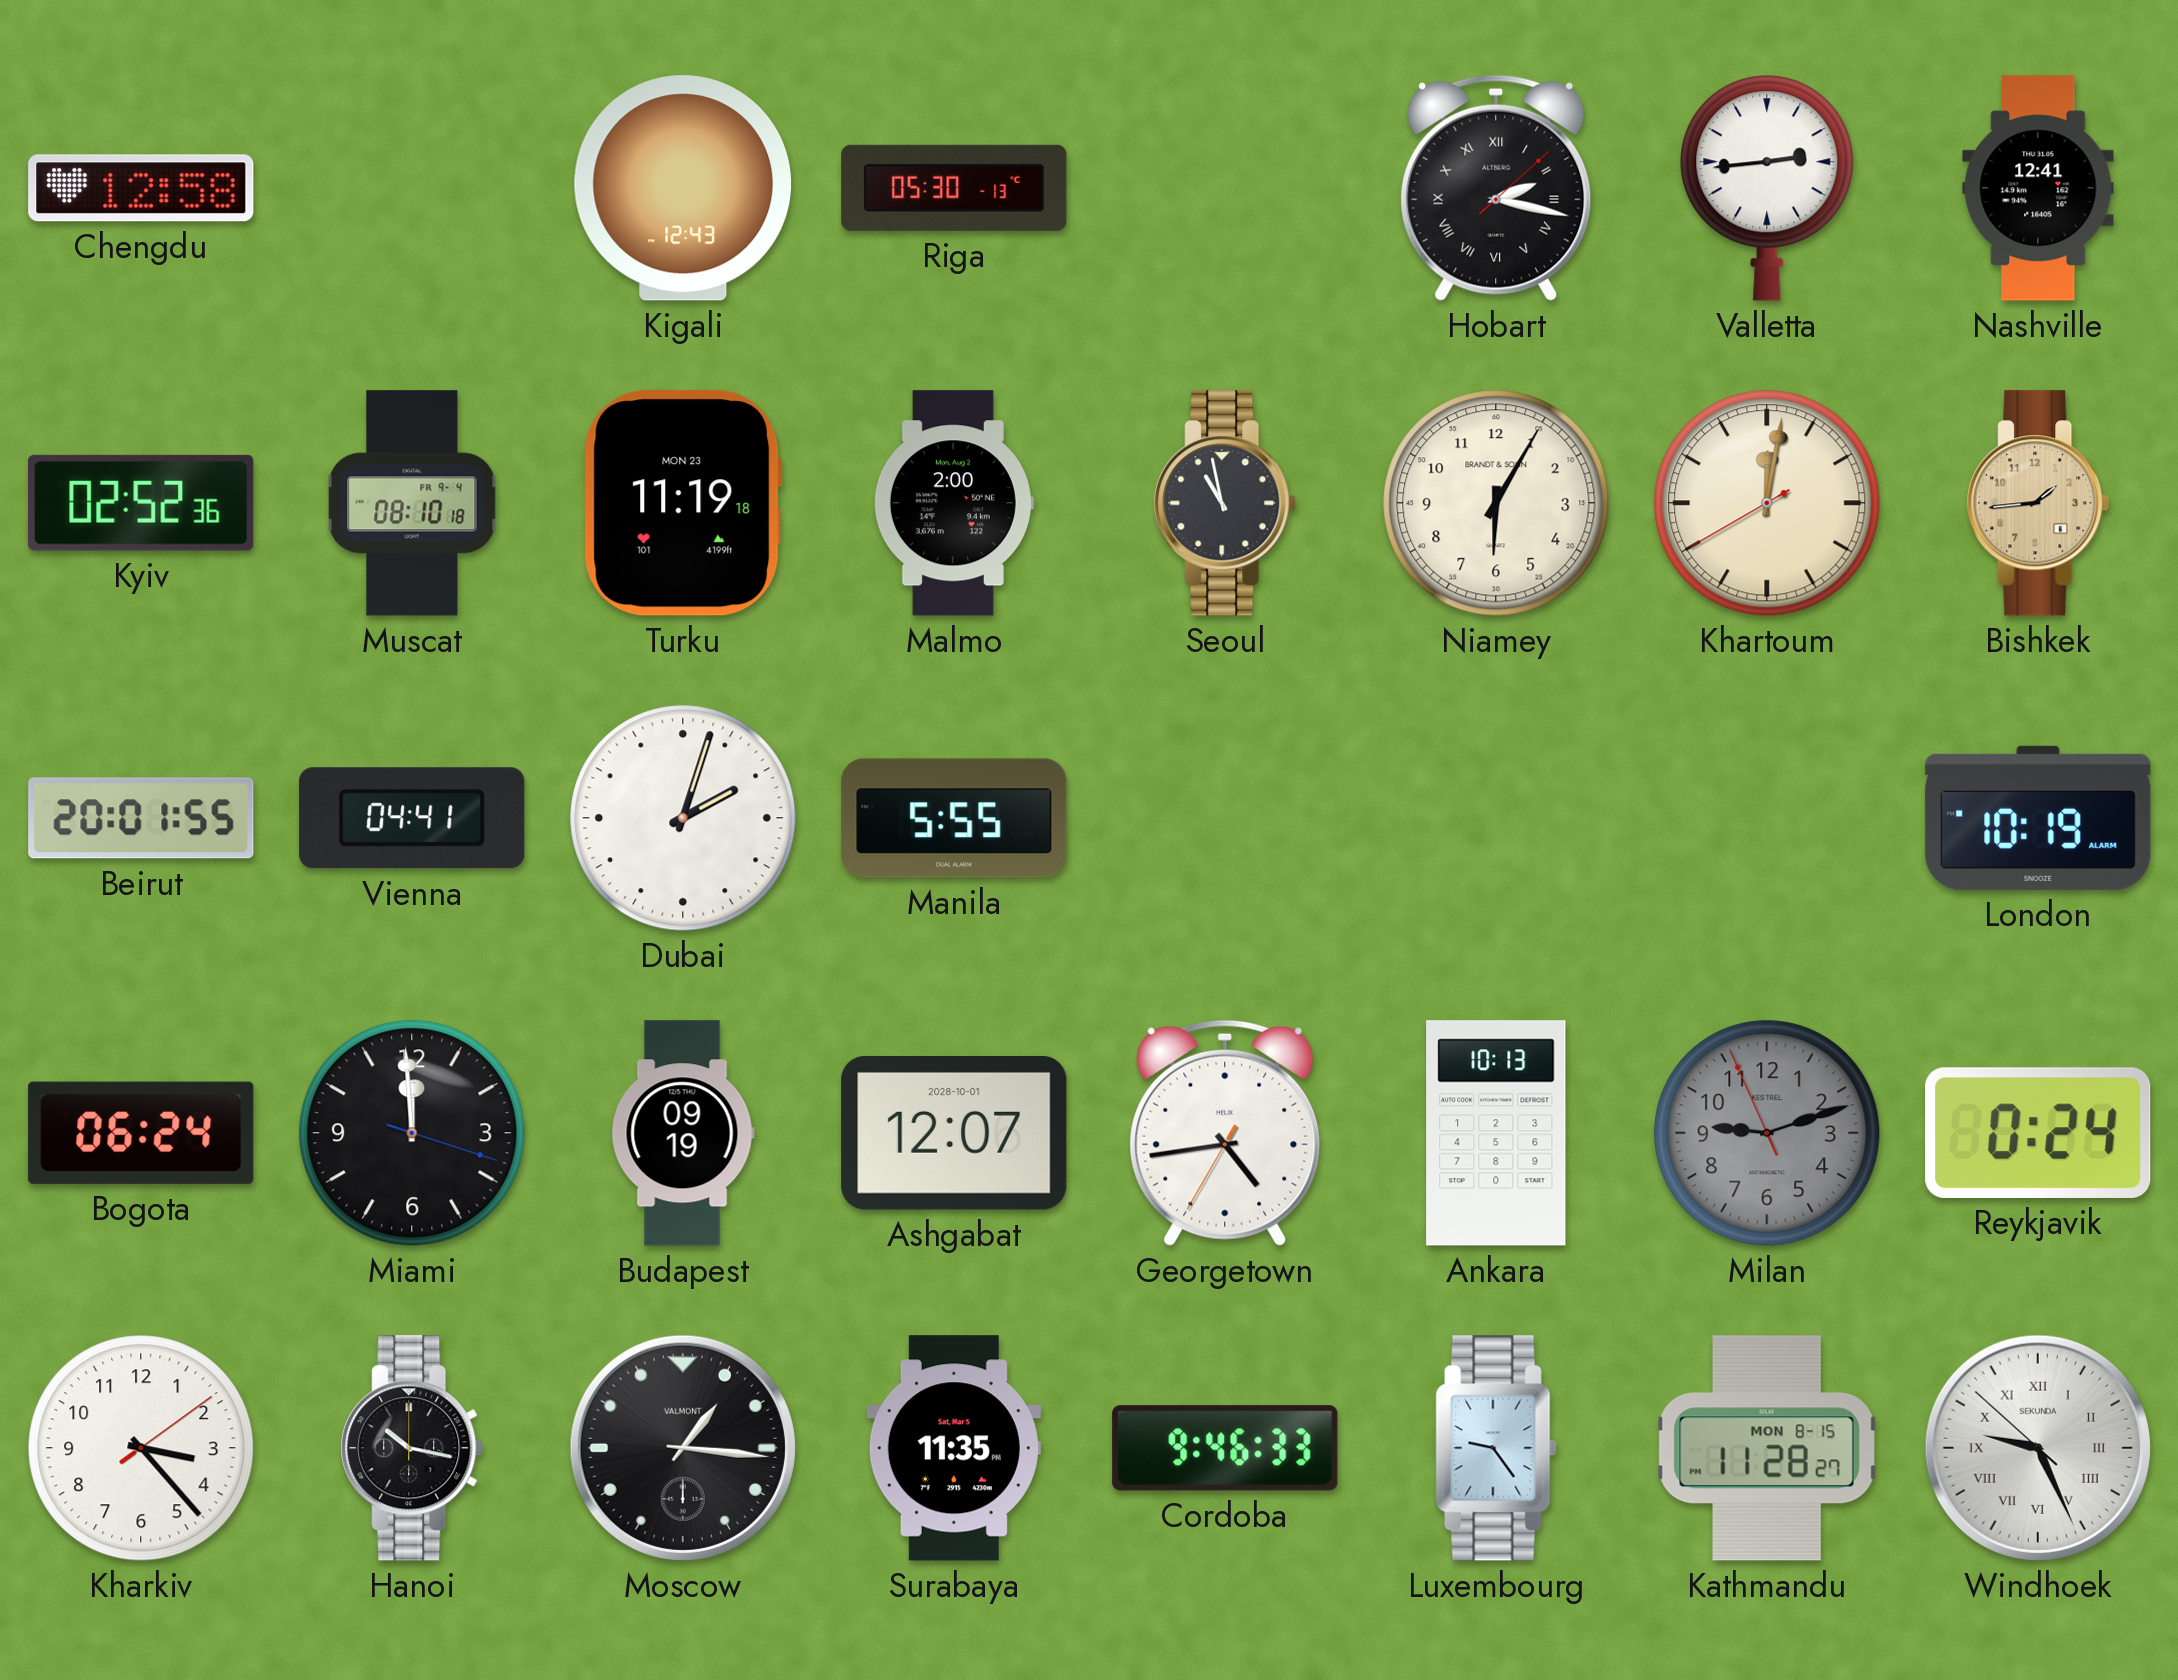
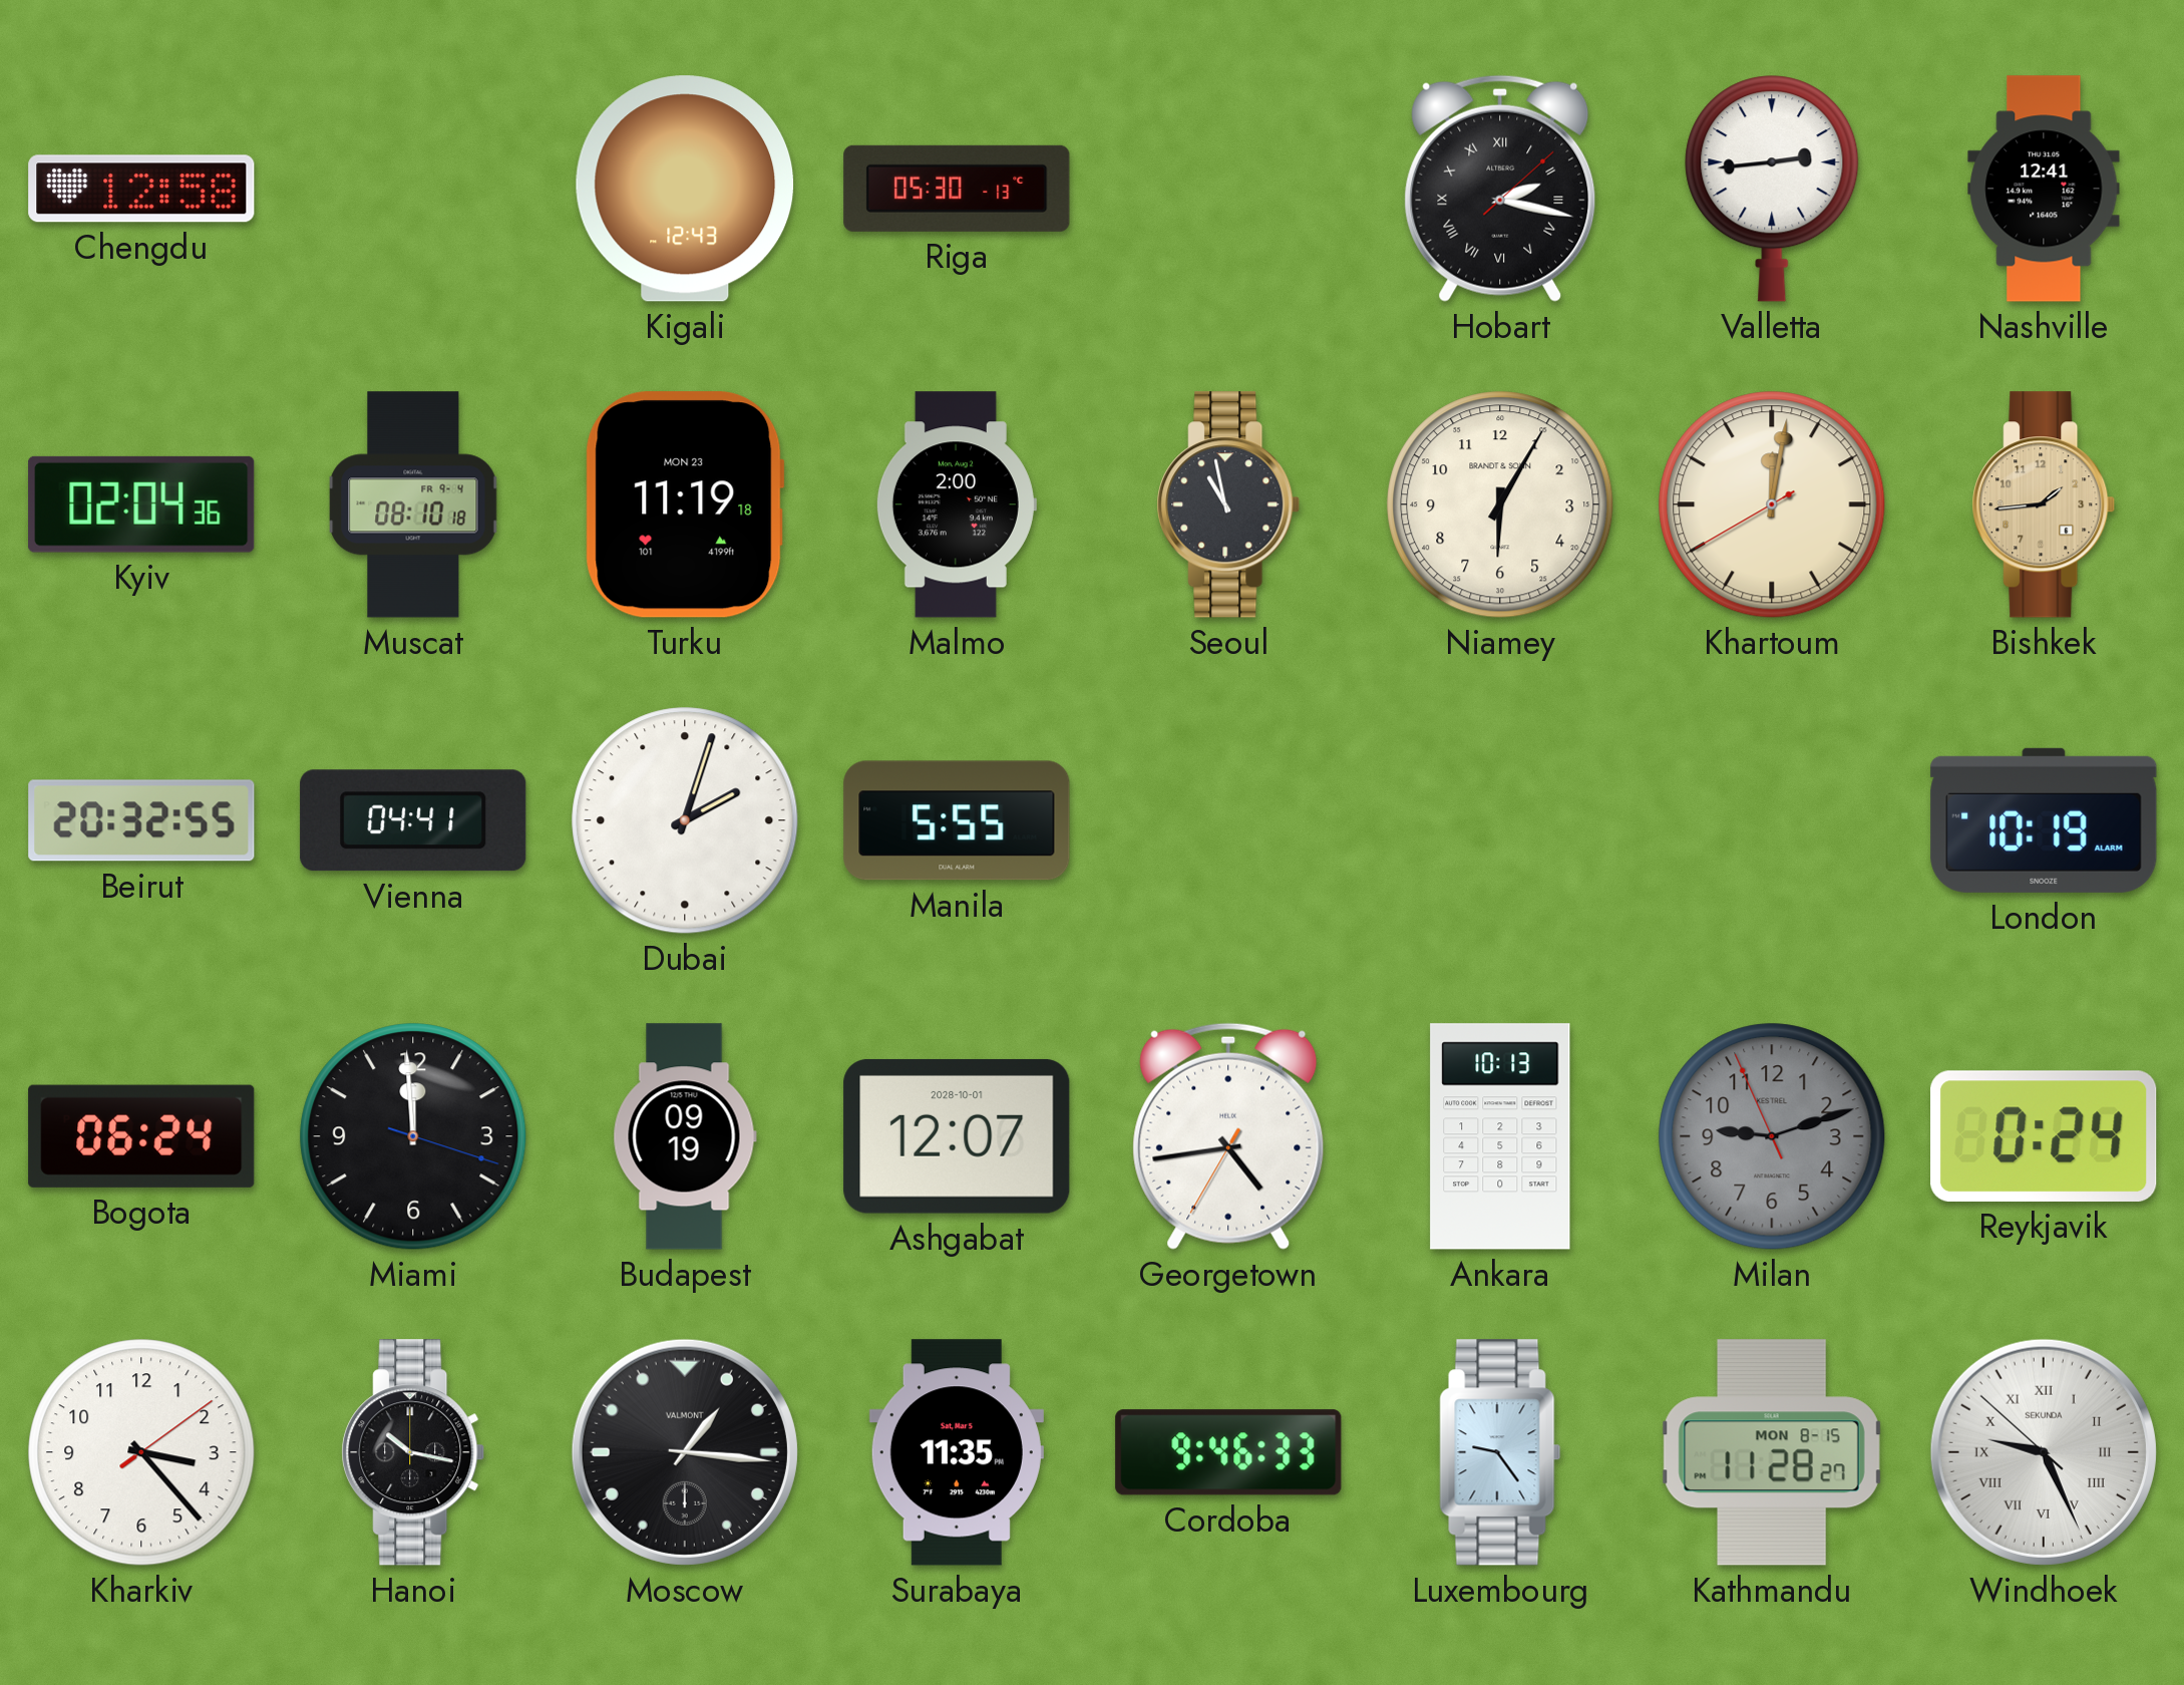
Kyiv: 02:52 -> 02:04
Beirut: 20:01 -> 20:32
